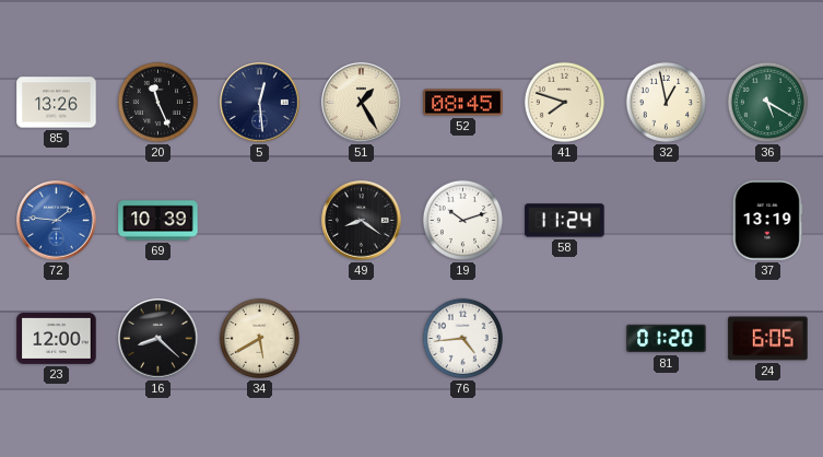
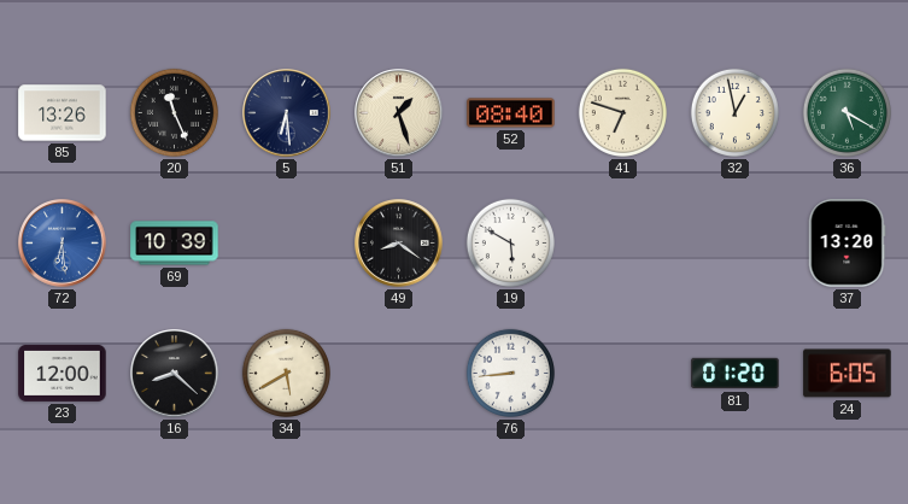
5: 12:29 -> 6:29
51: 1:25 -> 1:27
52: 08:45 -> 08:40
41: 7:48 -> 6:48
72: 1:46 -> 6:29
19: 10:12 -> 5:50
58: 11:24 -> none
37: 13:19 -> 13:20
76: 4:44 -> 8:44
